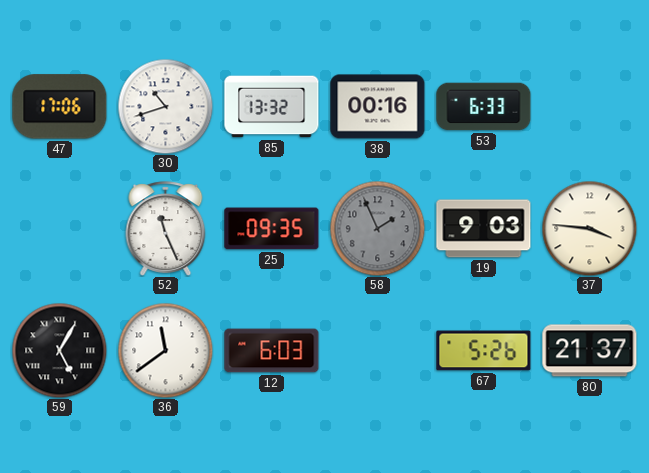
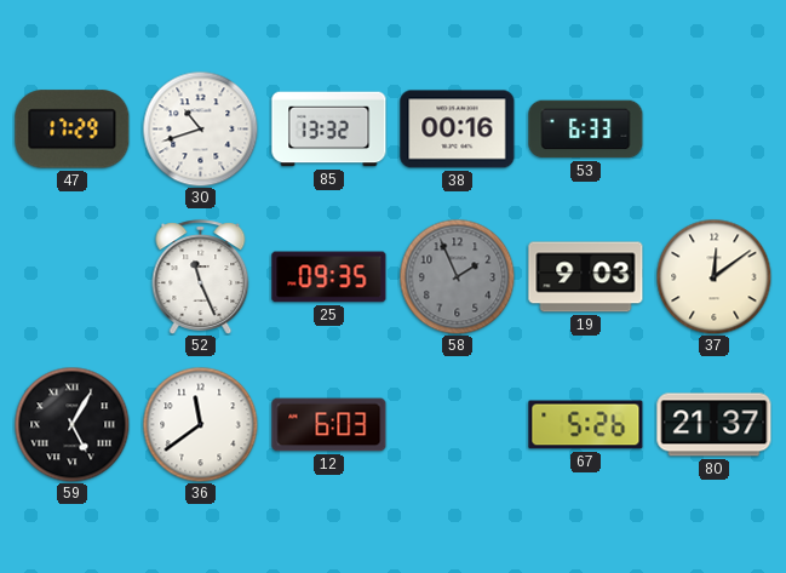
47: 17:06 -> 17:29
37: 3:46 -> 12:09
